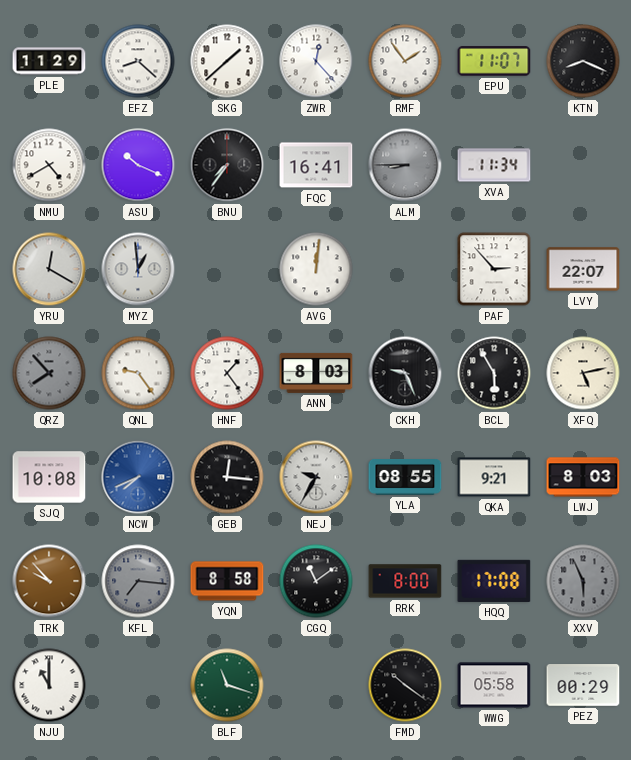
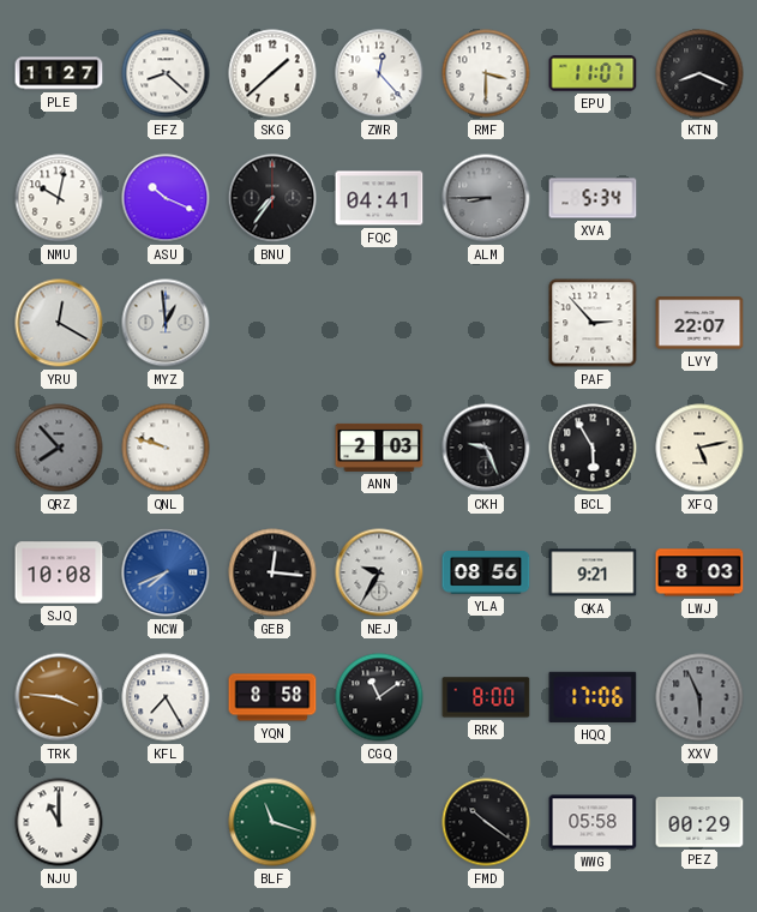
PLE: 11:29 -> 11:27
RMF: 1:54 -> 3:30
NMU: 4:40 -> 10:02
FQC: 16:41 -> 04:41
XVA: 11:34 -> 5:34
AVG: 12:01 -> none
QNL: 9:24 -> 9:48
HNF: 1:24 -> none
ANN: 8:03 -> 2:03
YLA: 08:55 -> 08:56
TRK: 9:53 -> 3:46
KFL: 7:16 -> 7:25
KFL dial: grey -> white
HQQ: 17:08 -> 17:06
